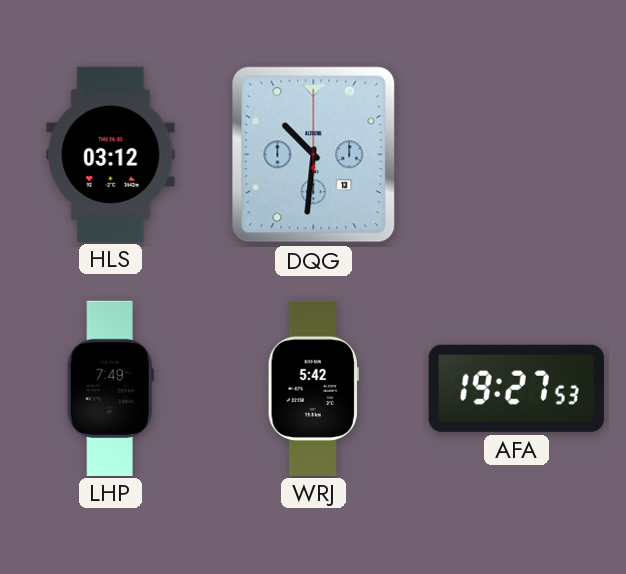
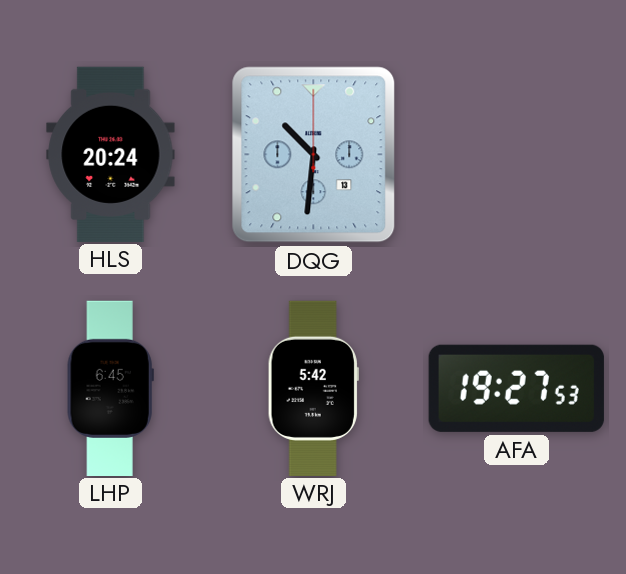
HLS: 03:12 -> 20:24
LHP: 7:49 -> 6:45
